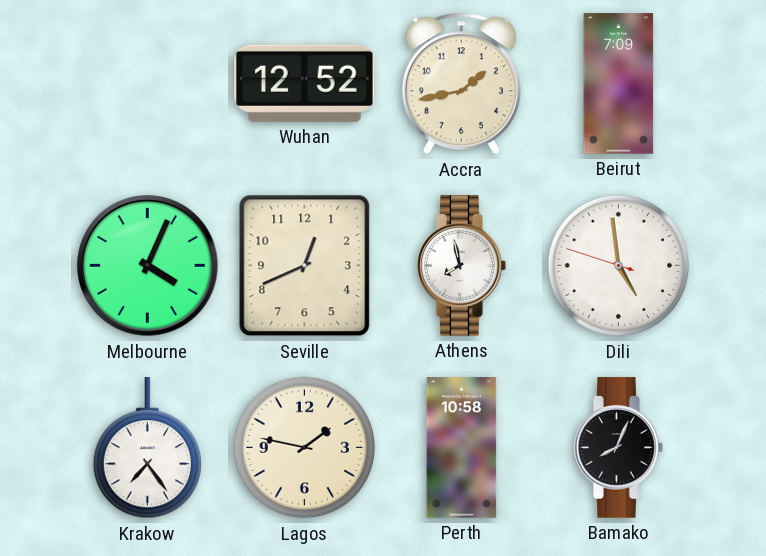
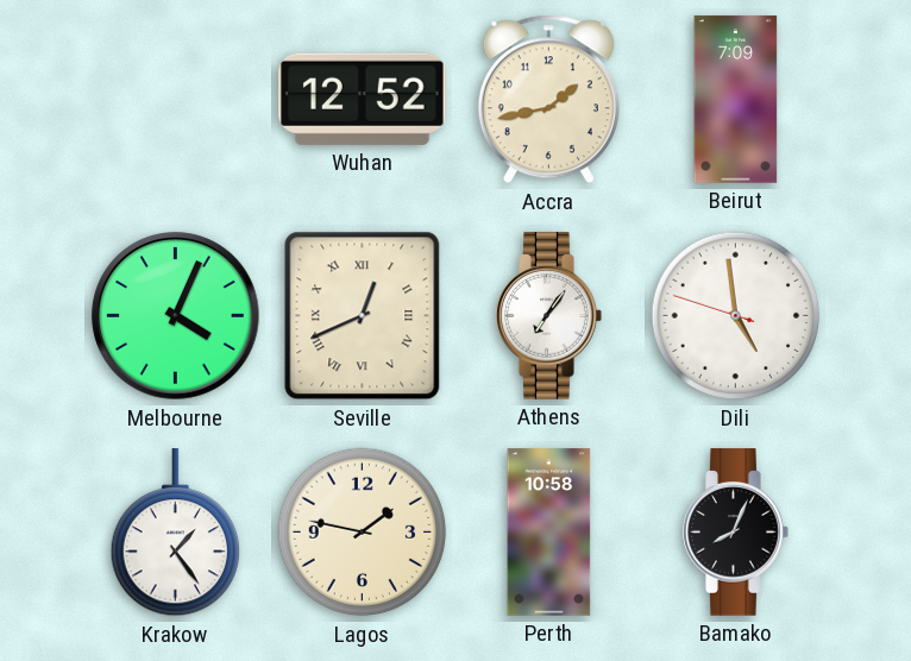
Seville numerals: Arabic -> Roman
Athens: 7:58 -> 7:06
Krakow: 7:24 -> 1:24
